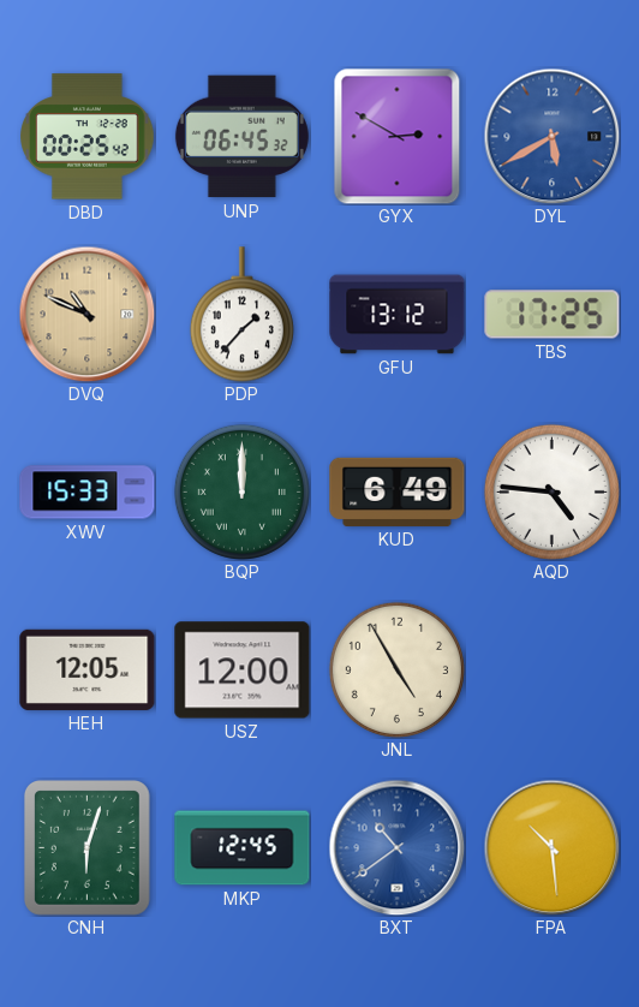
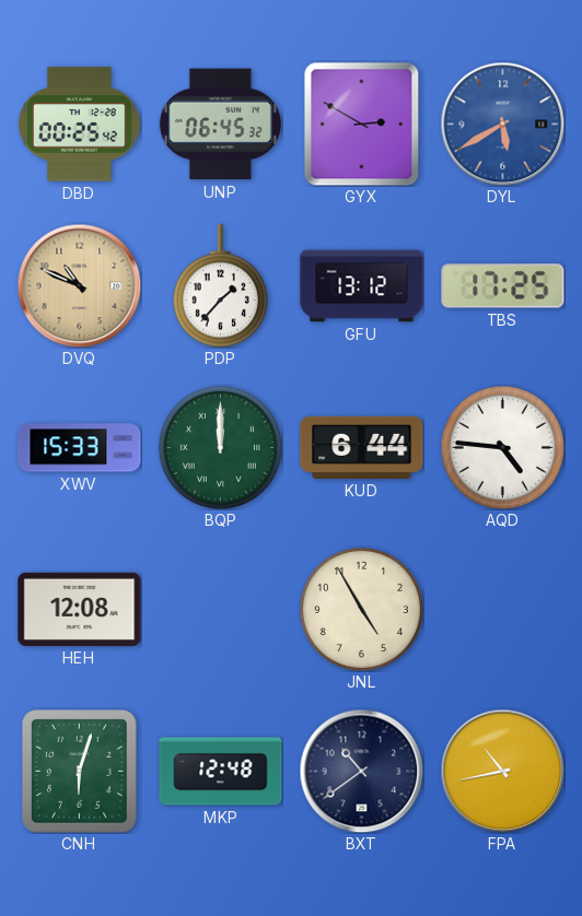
KUD: 6:49 -> 6:44
HEH: 12:05 -> 12:08
USZ: 12:00 -> none
MKP: 12:45 -> 12:48
BXT dial: blue -> navy
FPA: 10:29 -> 10:43
